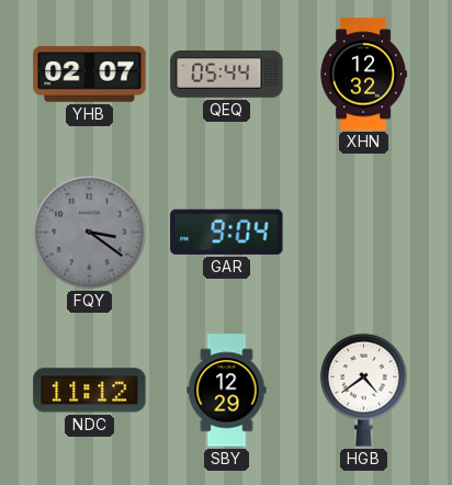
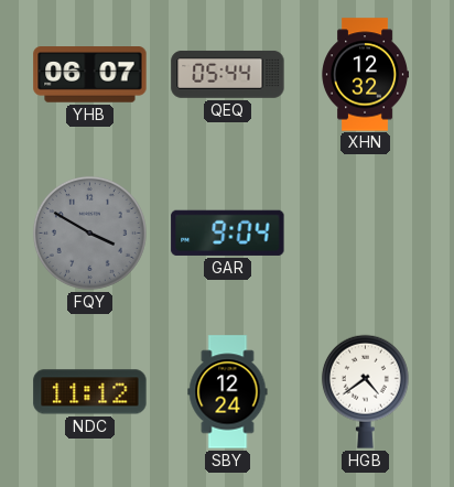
YHB: 02:07 -> 06:07
FQY: 3:21 -> 3:50
SBY: 12:29 -> 12:24
